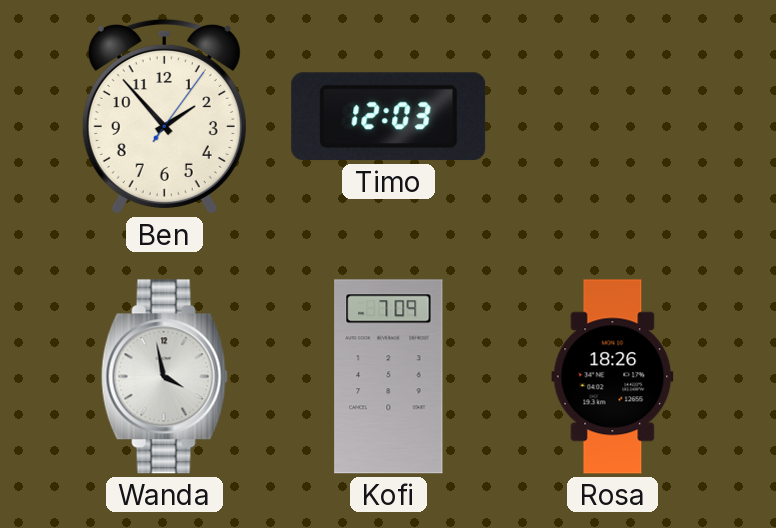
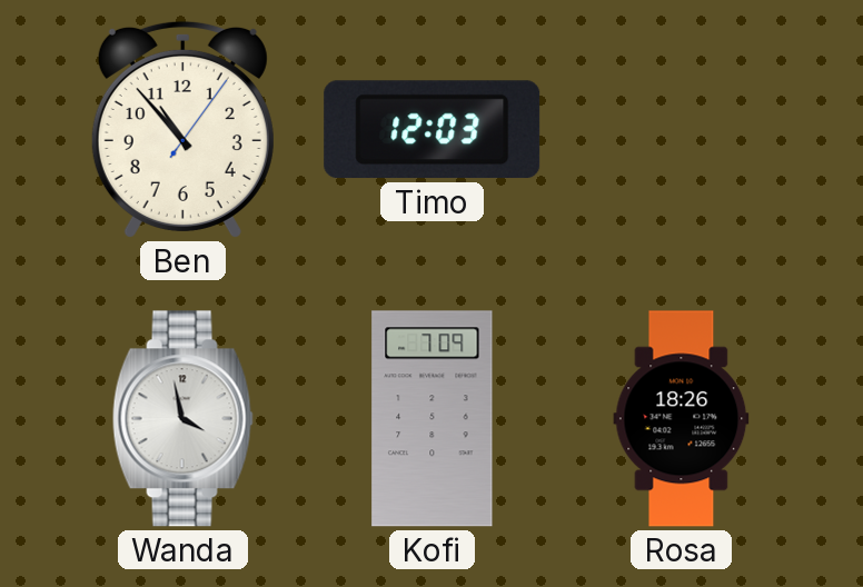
Ben: 1:53 -> 10:53
